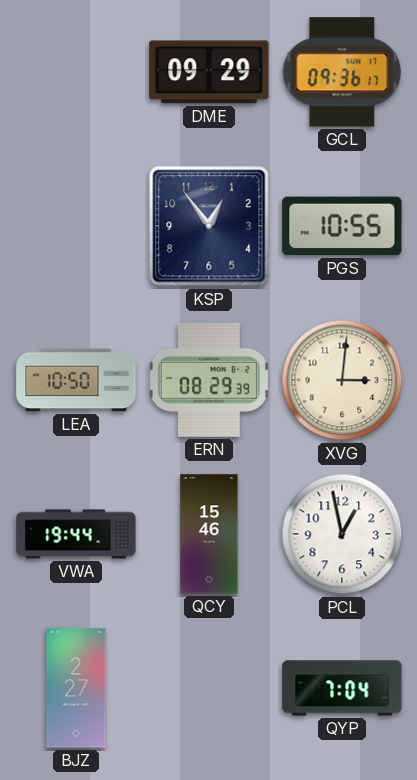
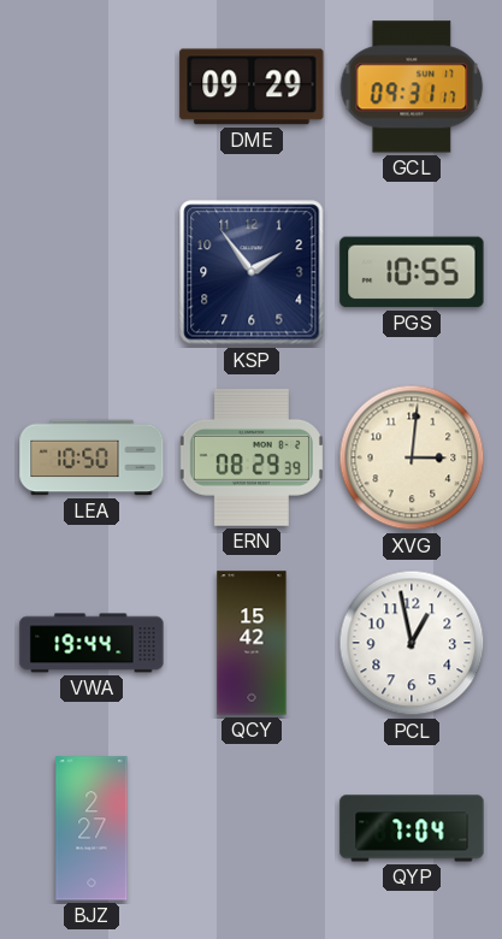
GCL: 09:36 -> 09:31
KSP: 12:54 -> 1:54
QCY: 15:46 -> 15:42
